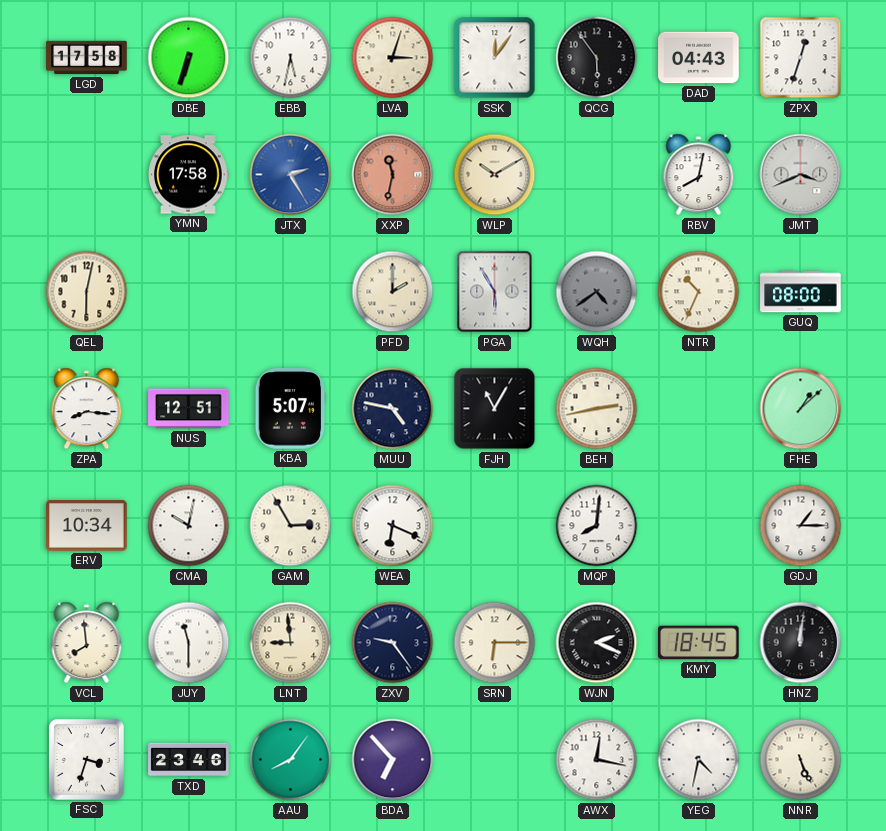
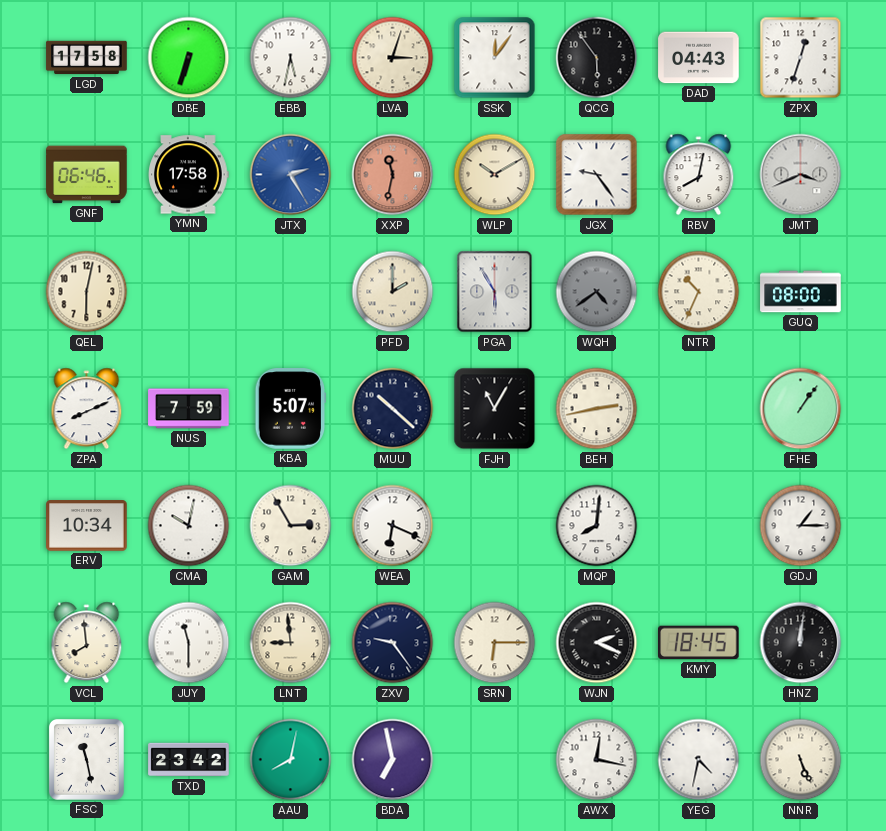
GNF: none -> 06:46
JGX: none -> 9:24
ZPA: 8:16 -> 8:11
NUS: 12:51 -> 7:59
MUU: 4:47 -> 10:22
FHE: 1:08 -> 1:06
FSC: 3:33 -> 11:28
TXD: 23:46 -> 23:42
AAU: 8:06 -> 8:02
BDA: 6:53 -> 6:58
